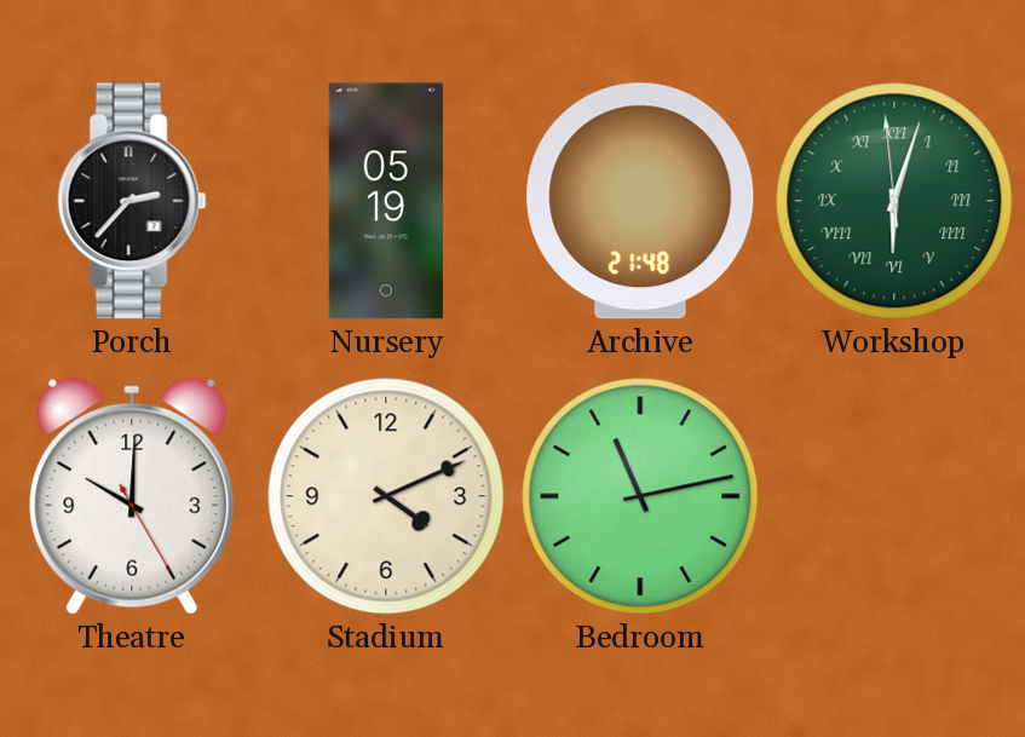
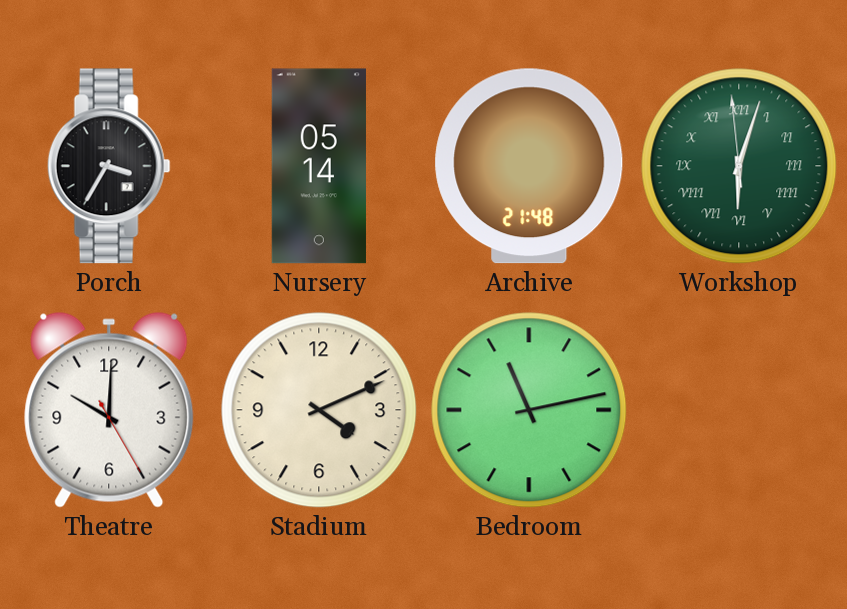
Porch: 2:37 -> 3:35
Nursery: 05:19 -> 05:14
